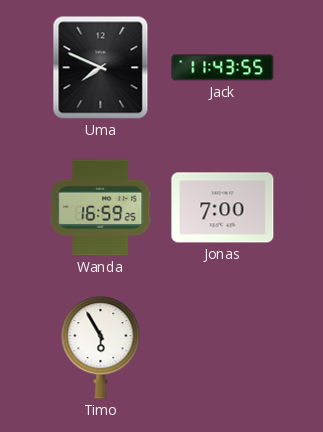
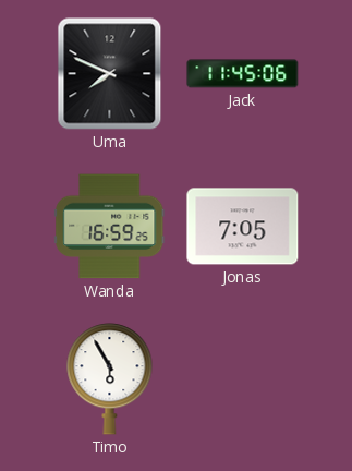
Jack: 11:43 -> 11:45
Jonas: 7:00 -> 7:05
